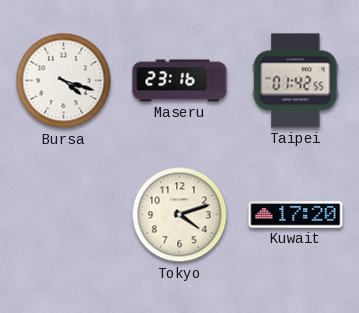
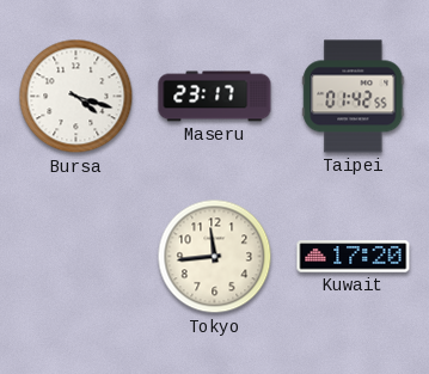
Maseru: 23:16 -> 23:17
Tokyo: 4:12 -> 11:44
